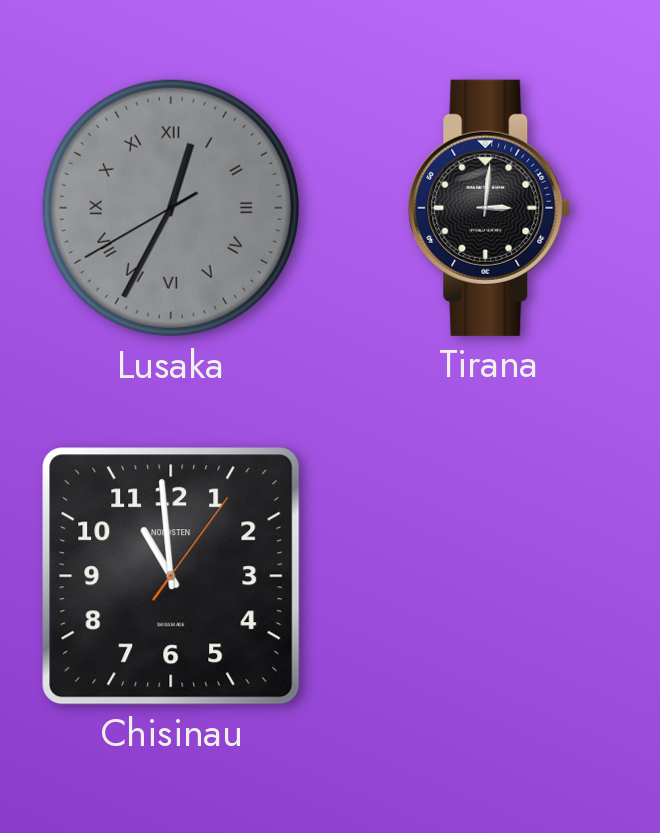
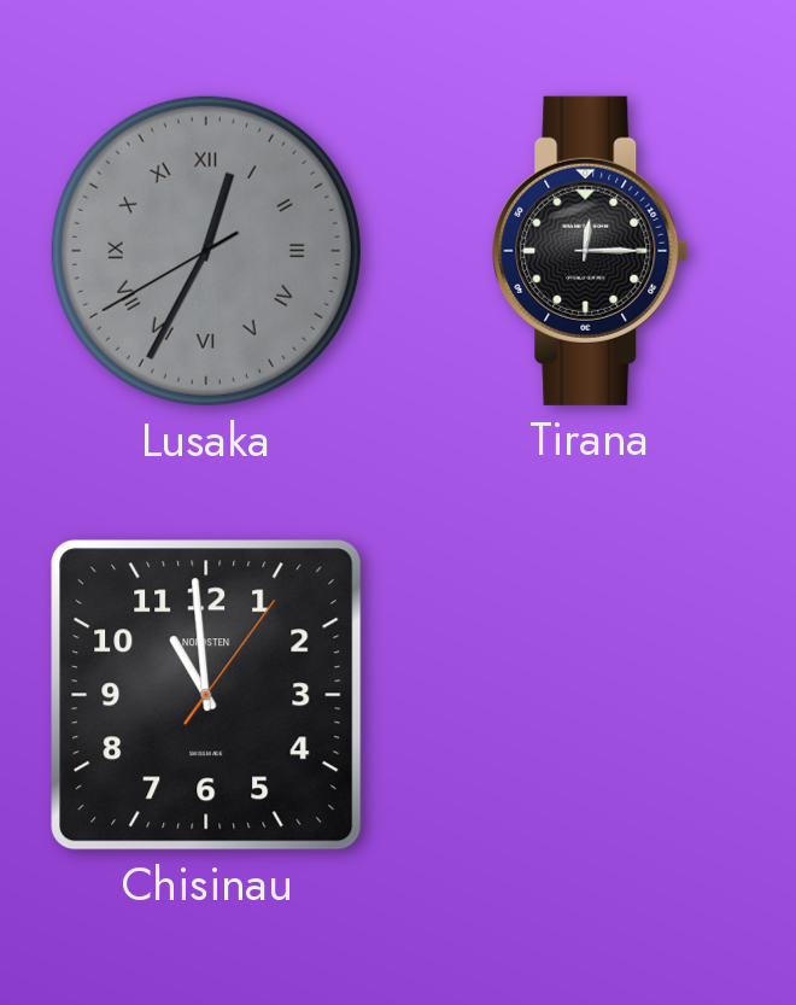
Tirana: 3:01 -> 12:15
